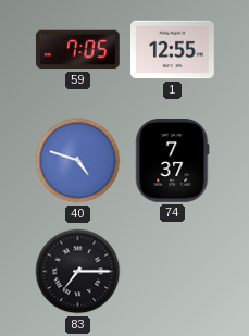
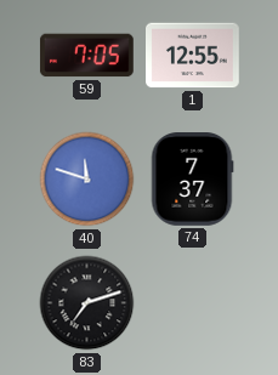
40: 4:48 -> 11:48
83: 7:15 -> 7:12
